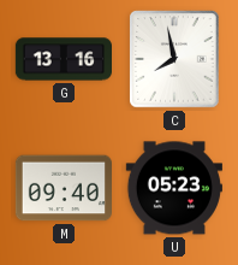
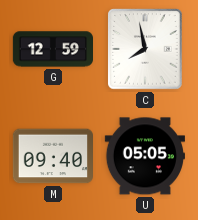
G: 13:16 -> 12:59
U: 05:23 -> 05:05
